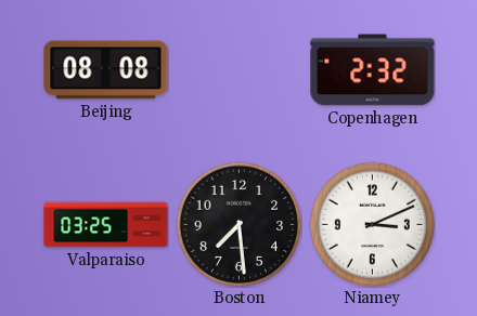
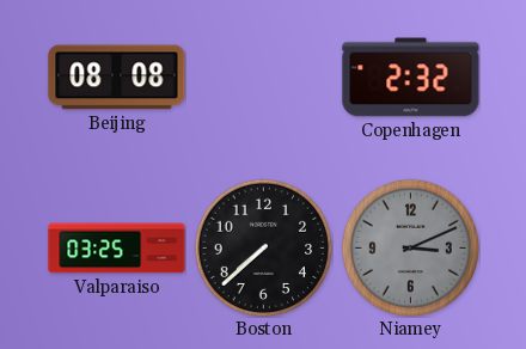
Boston: 7:29 -> 7:38
Niamey dial: white -> grey
